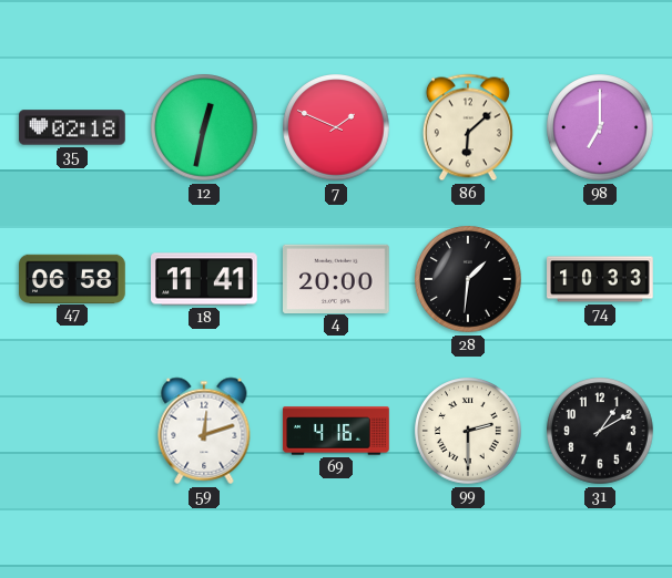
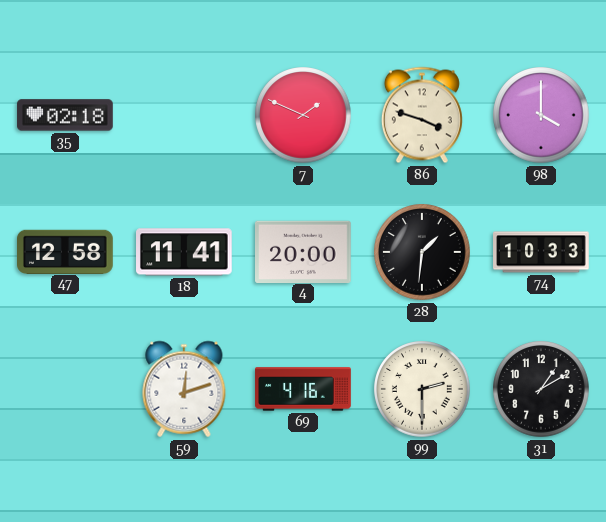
12: 12:32 -> none
86: 6:08 -> 3:48
98: 7:00 -> 4:00
47: 06:58 -> 12:58
